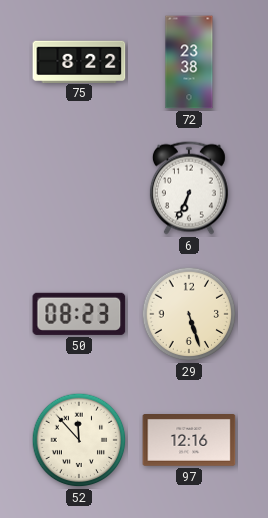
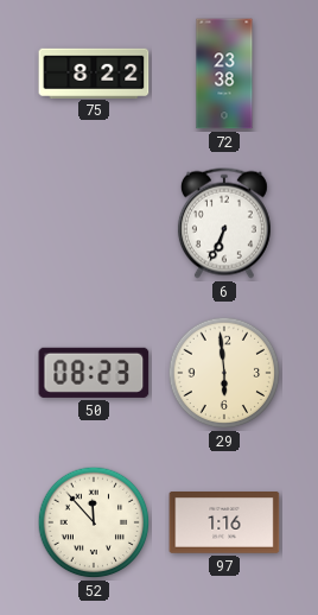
29: 5:27 -> 5:59
97: 12:16 -> 1:16
